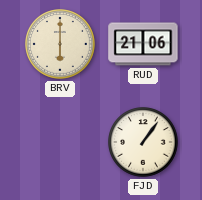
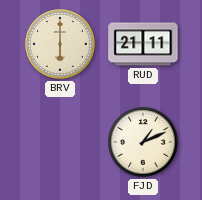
RUD: 21:06 -> 21:11
FJD: 1:06 -> 1:11
